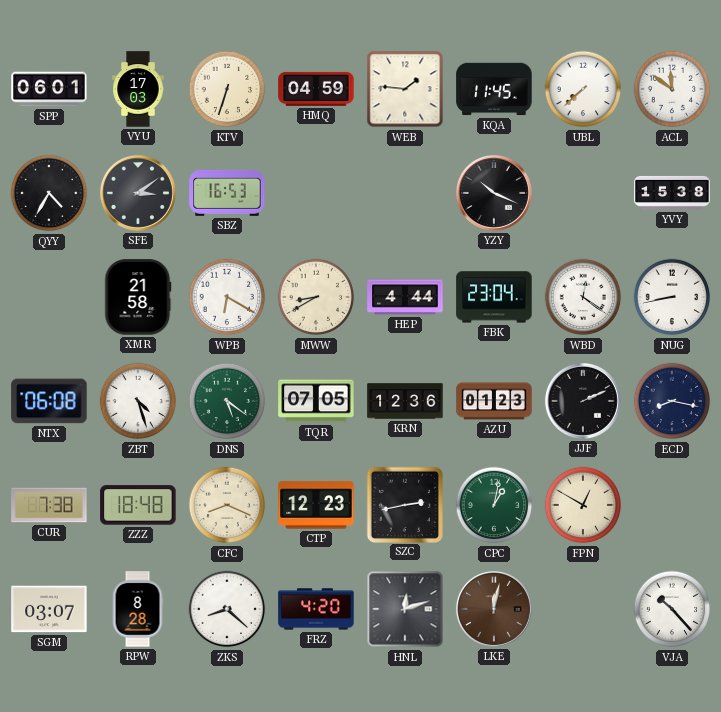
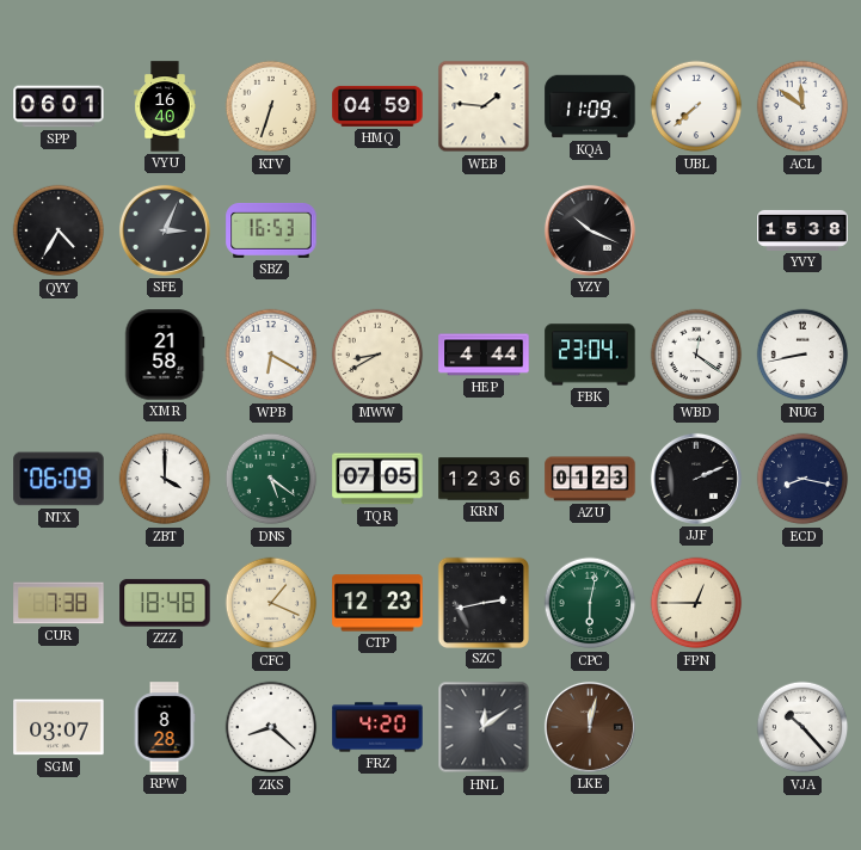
VYU: 17:03 -> 16:40
KQA: 11:45 -> 11:09
SFE: 3:09 -> 3:04
NTX: 06:08 -> 06:09
ZBT: 4:27 -> 4:00
CFC: 8:19 -> 1:19
CPC: 1:02 -> 6:02
FPN: 12:50 -> 12:45
HNL: 12:12 -> 12:09
